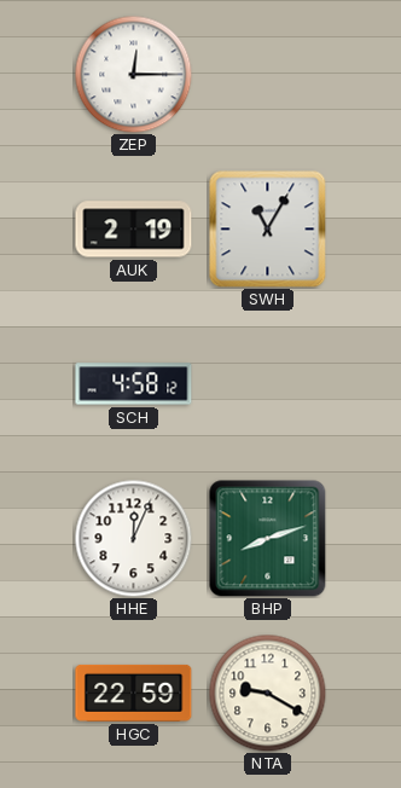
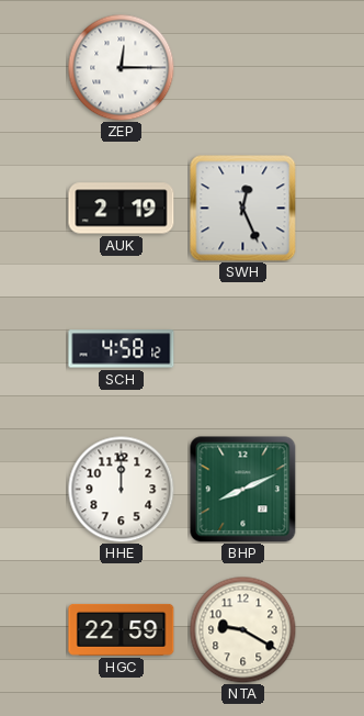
SWH: 11:05 -> 12:26
HHE: 12:04 -> 12:00
BHP: 8:12 -> 8:11
